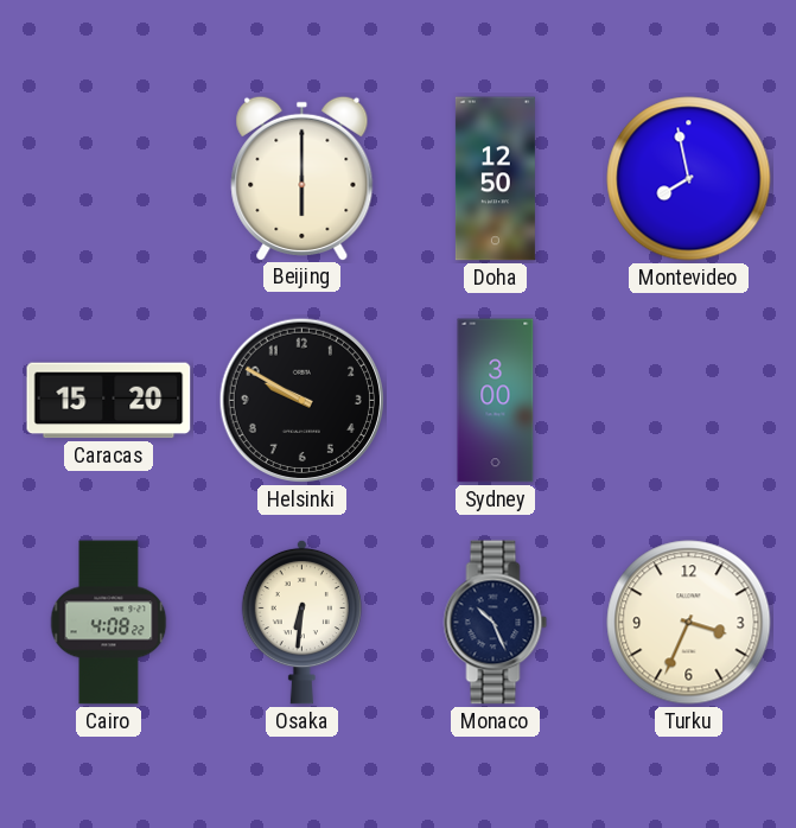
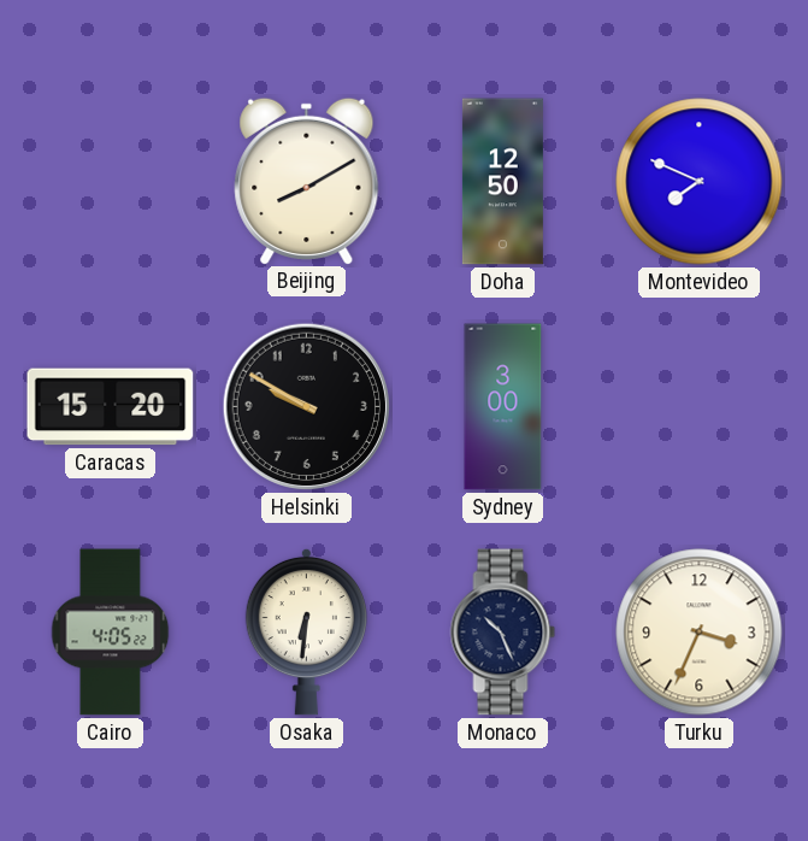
Beijing: 6:00 -> 8:10
Montevideo: 7:58 -> 7:49
Cairo: 4:08 -> 4:05
